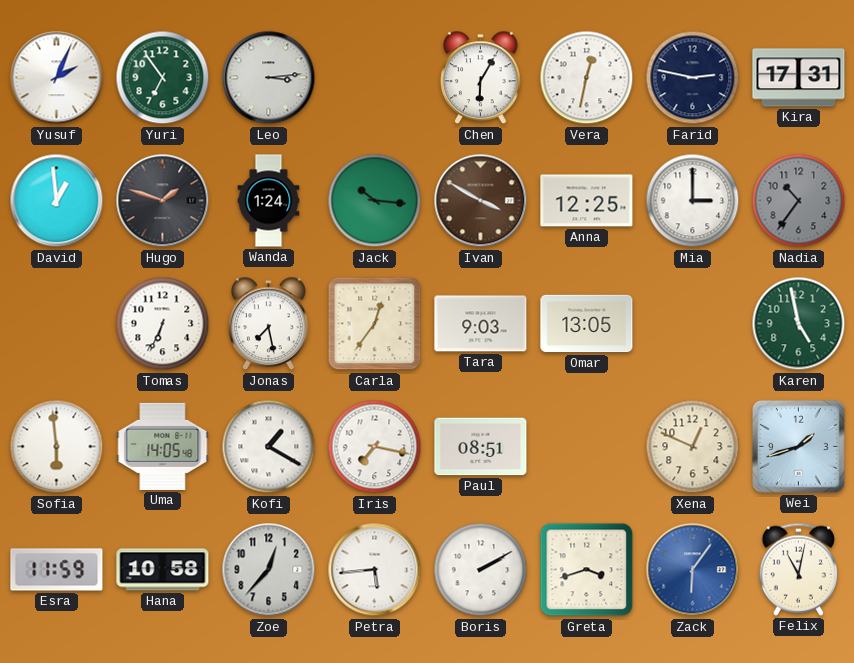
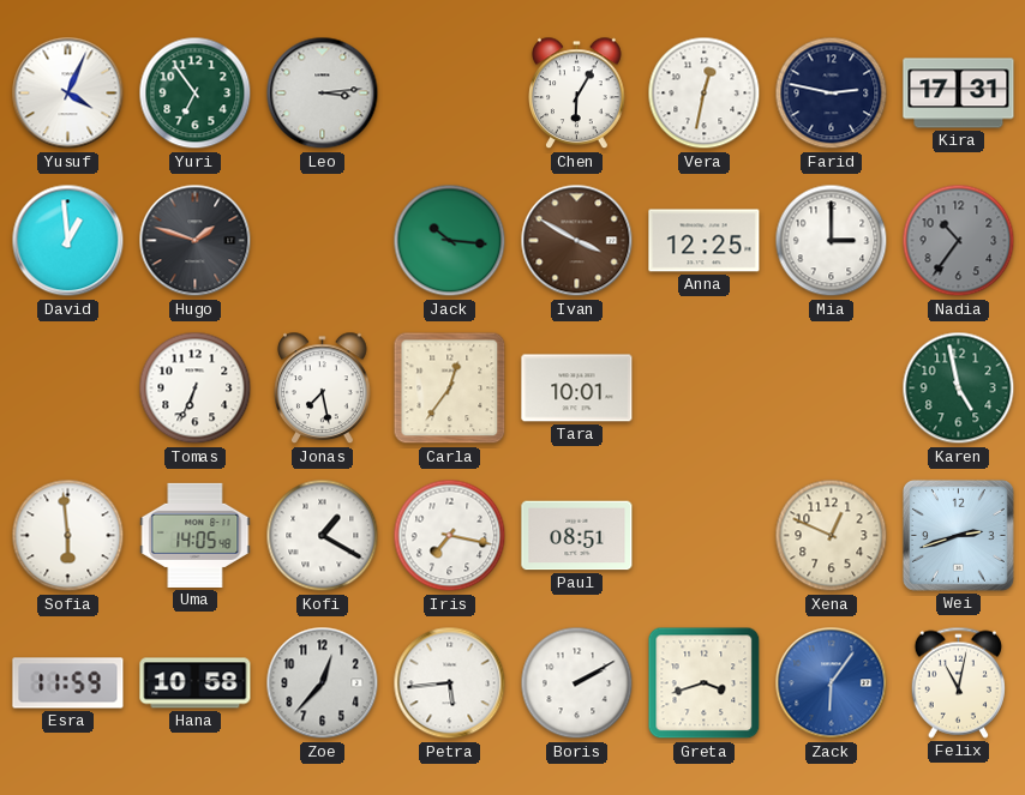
Yusuf: 2:04 -> 4:04
Wanda: 1:24 -> none
Tara: 9:03 -> 10:01
Omar: 13:05 -> none
Wei: 1:42 -> 2:42
